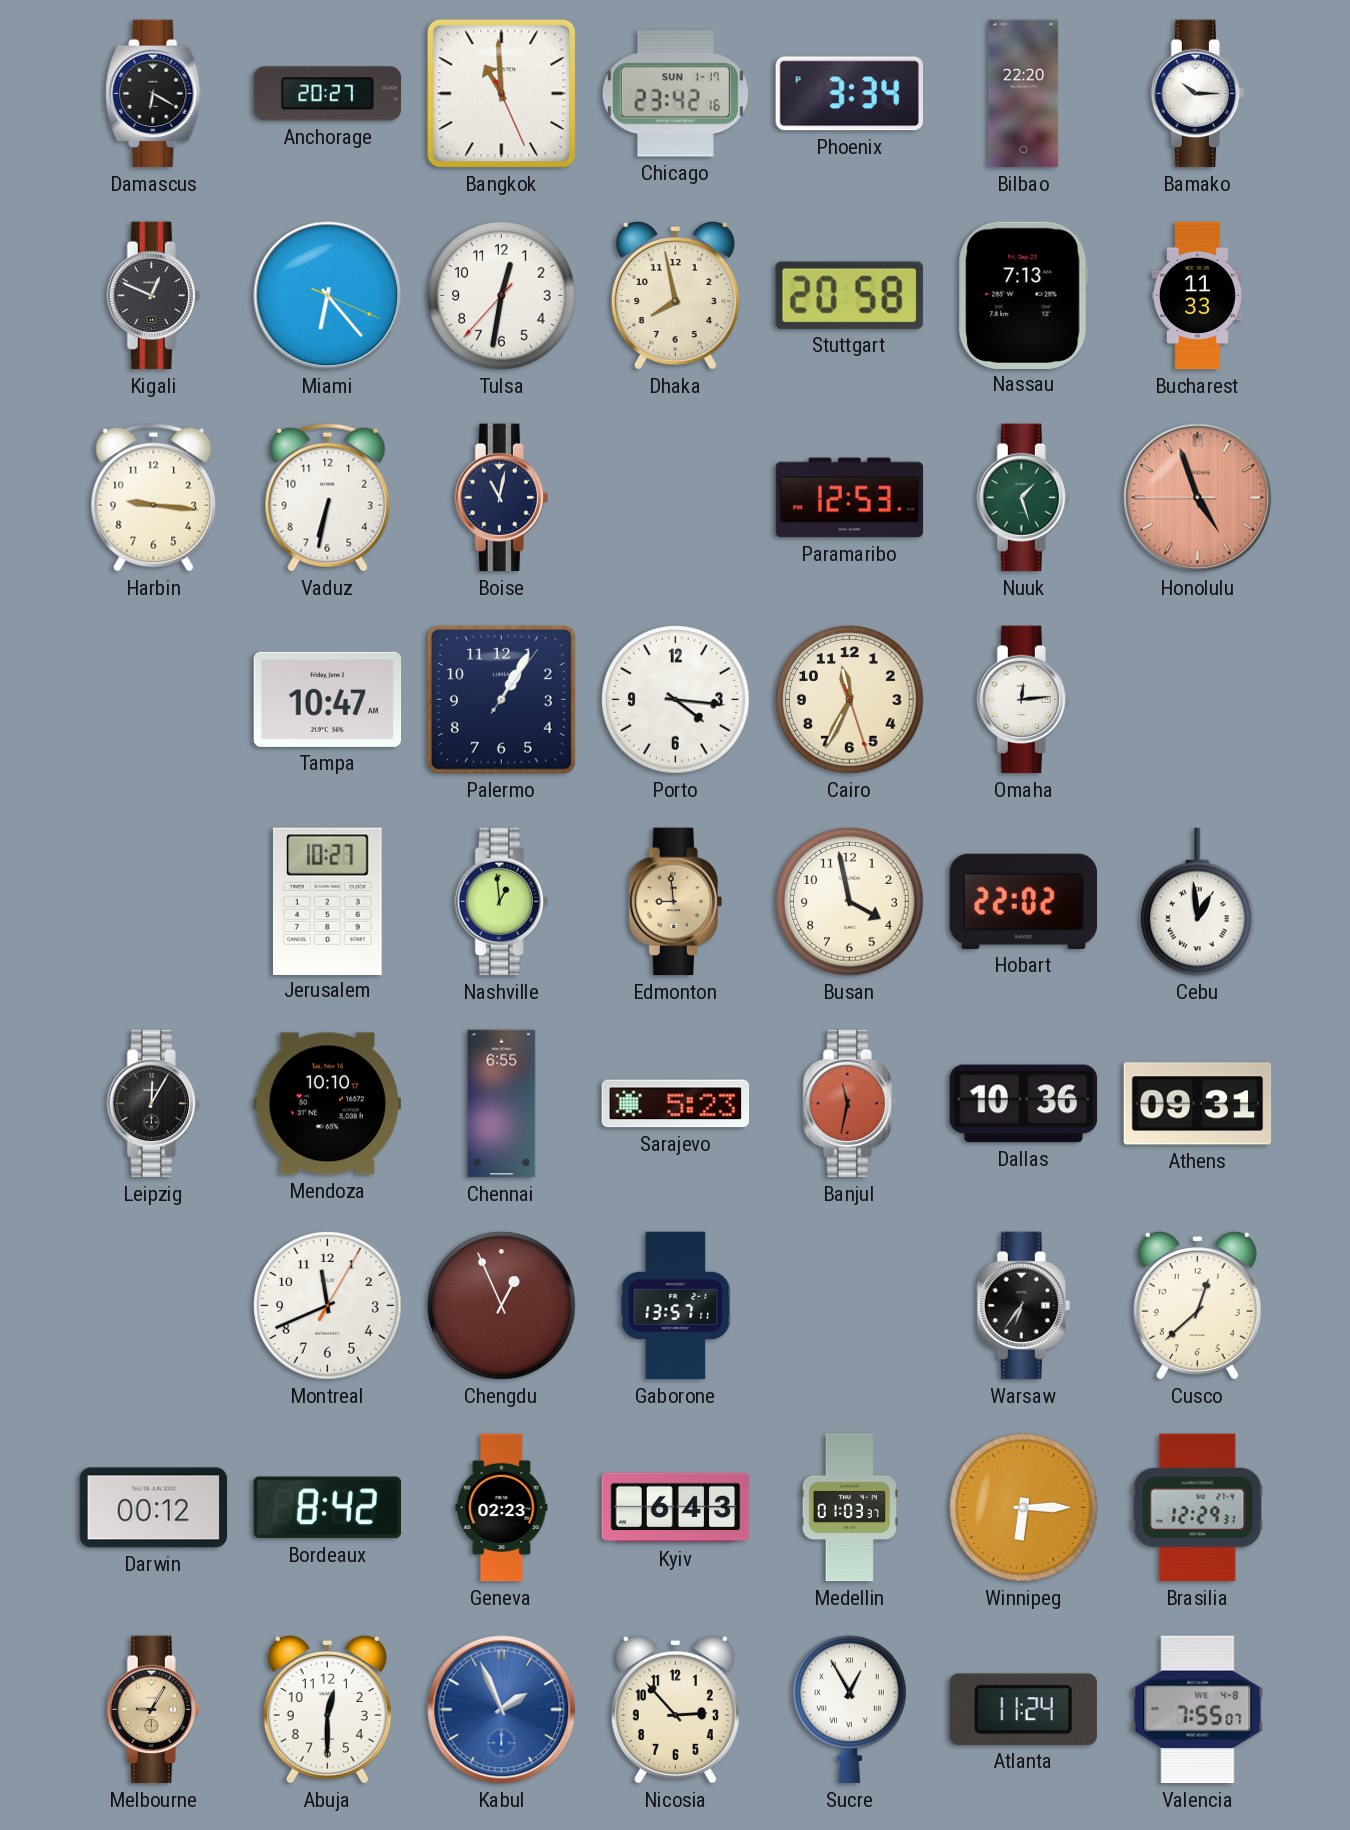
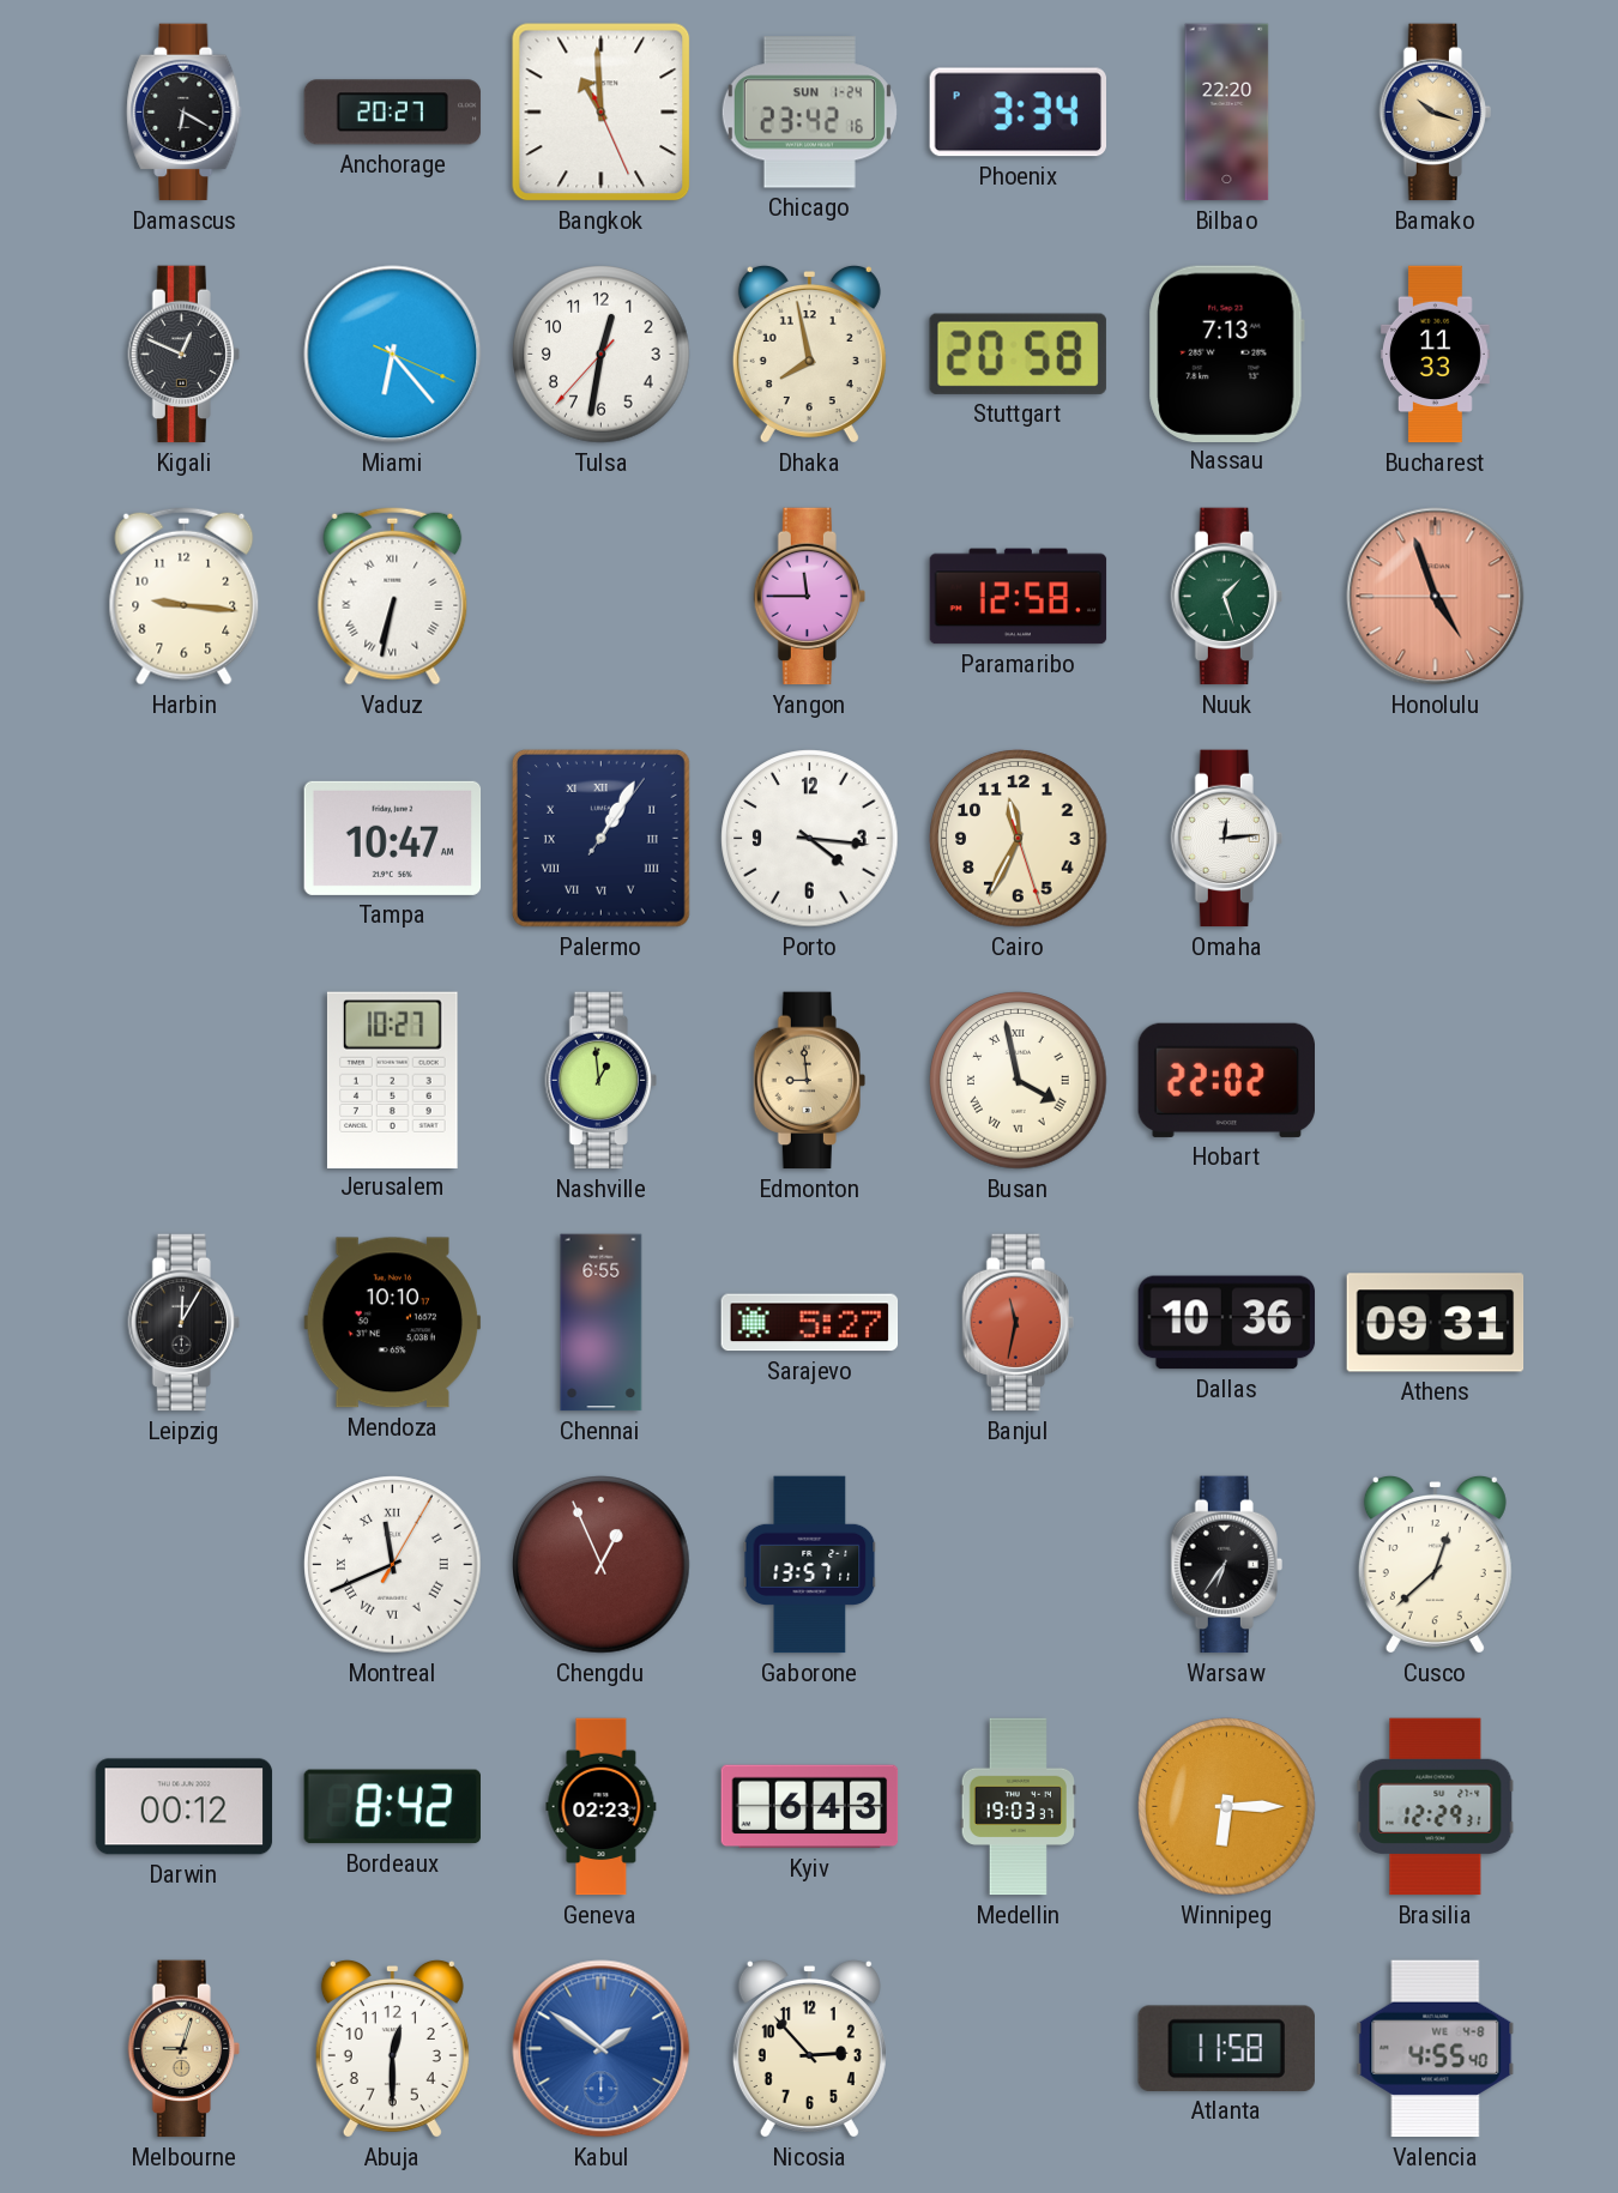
Chicago date: SUN 1-17 -> SUN 1-24
Bamako: 10:15 -> 10:18
Bamako dial: white -> champagne
Vaduz numerals: Arabic -> Roman
Boise: 11:02 -> none
Yangon: none -> 11:45
Paramaribo: 12:53 -> 12:58
Palermo numerals: Arabic -> Roman
Busan numerals: Arabic -> Roman
Cebu: 12:59 -> none
Sarajevo: 5:23 -> 5:27
Montreal numerals: Arabic -> Roman
Medellin: 01:03 -> 19:03
Melbourne: 9:05 -> 9:03
Kabul: 1:56 -> 1:51
Sucre: 12:55 -> none
Atlanta: 11:24 -> 11:58
Valencia: 7:55 -> 4:55
